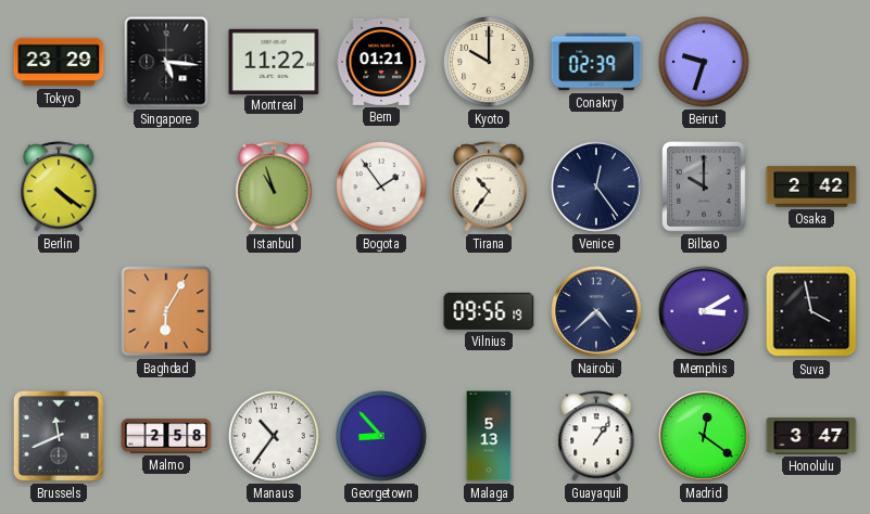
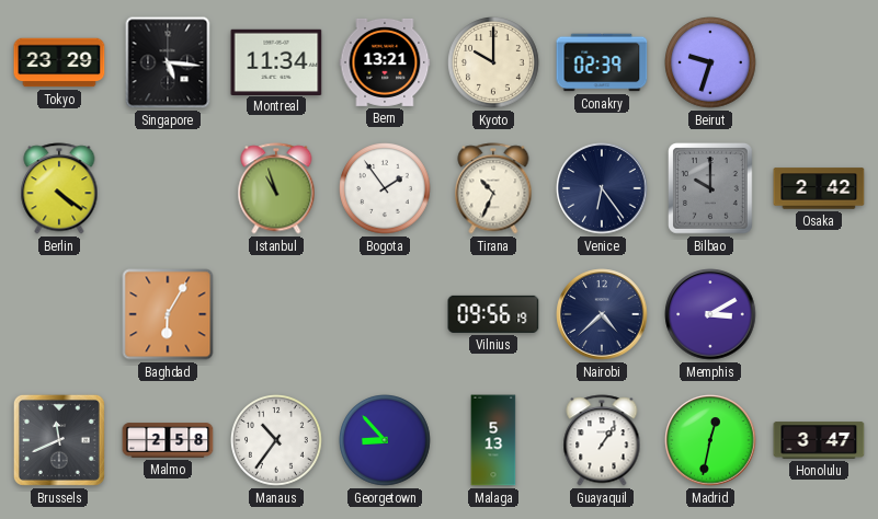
Montreal: 11:22 -> 11:34
Bern: 01:21 -> 13:21
Tirana: 10:36 -> 10:34
Venice: 12:24 -> 6:24
Suva: 3:58 -> none
Madrid: 12:21 -> 12:32
